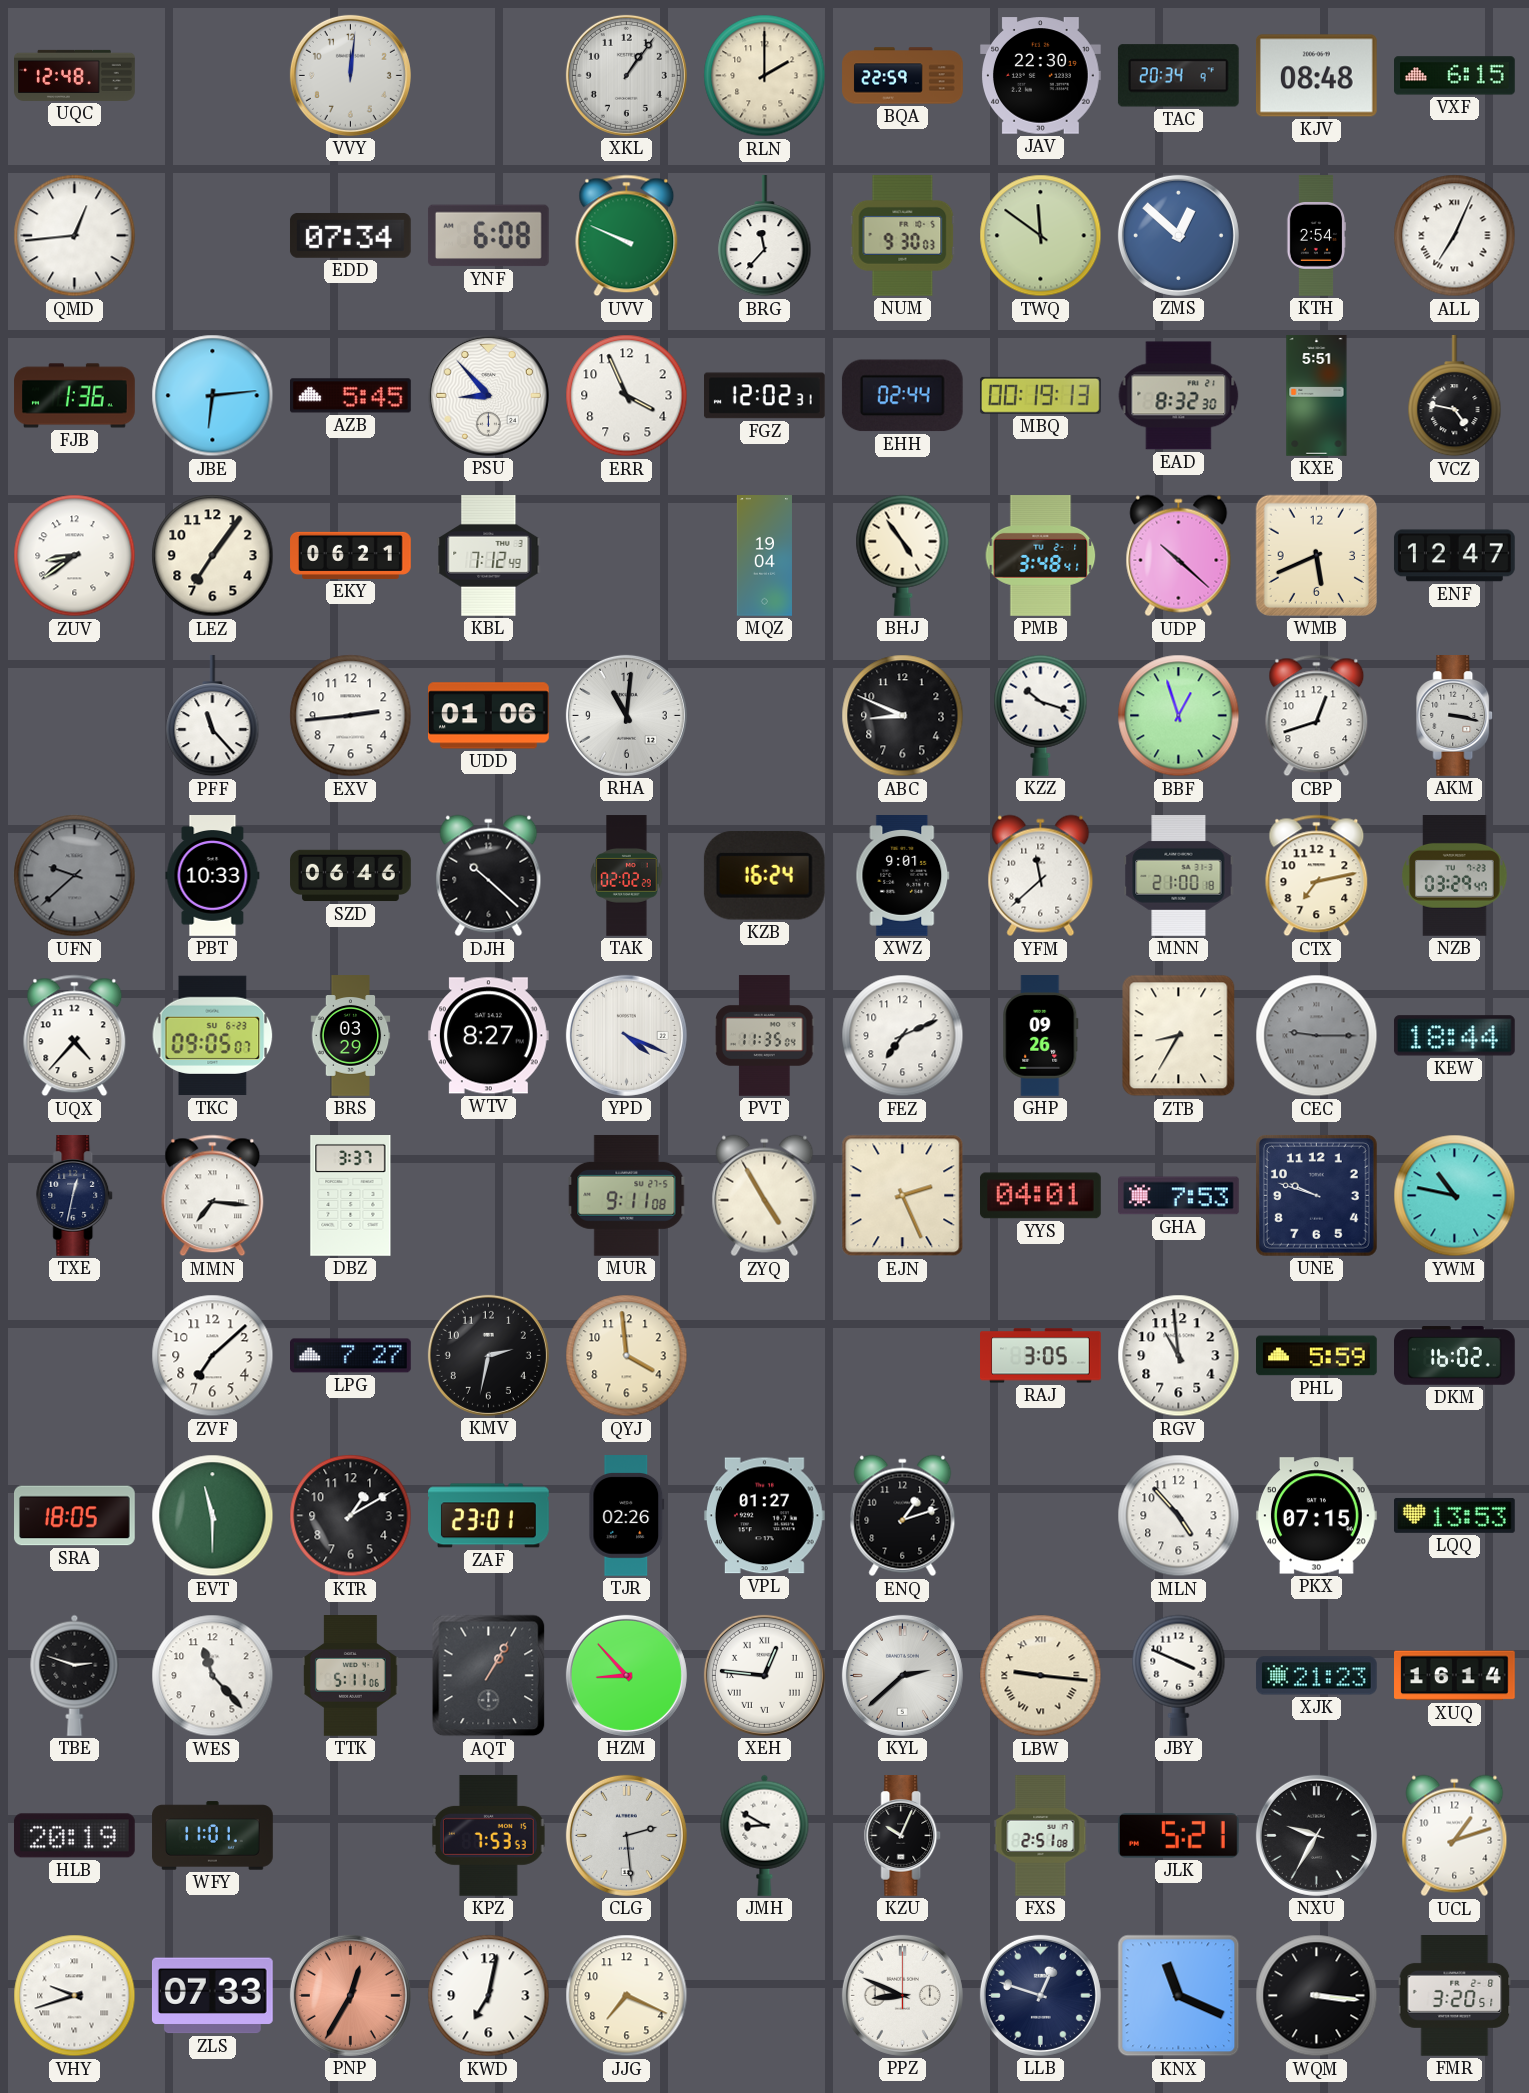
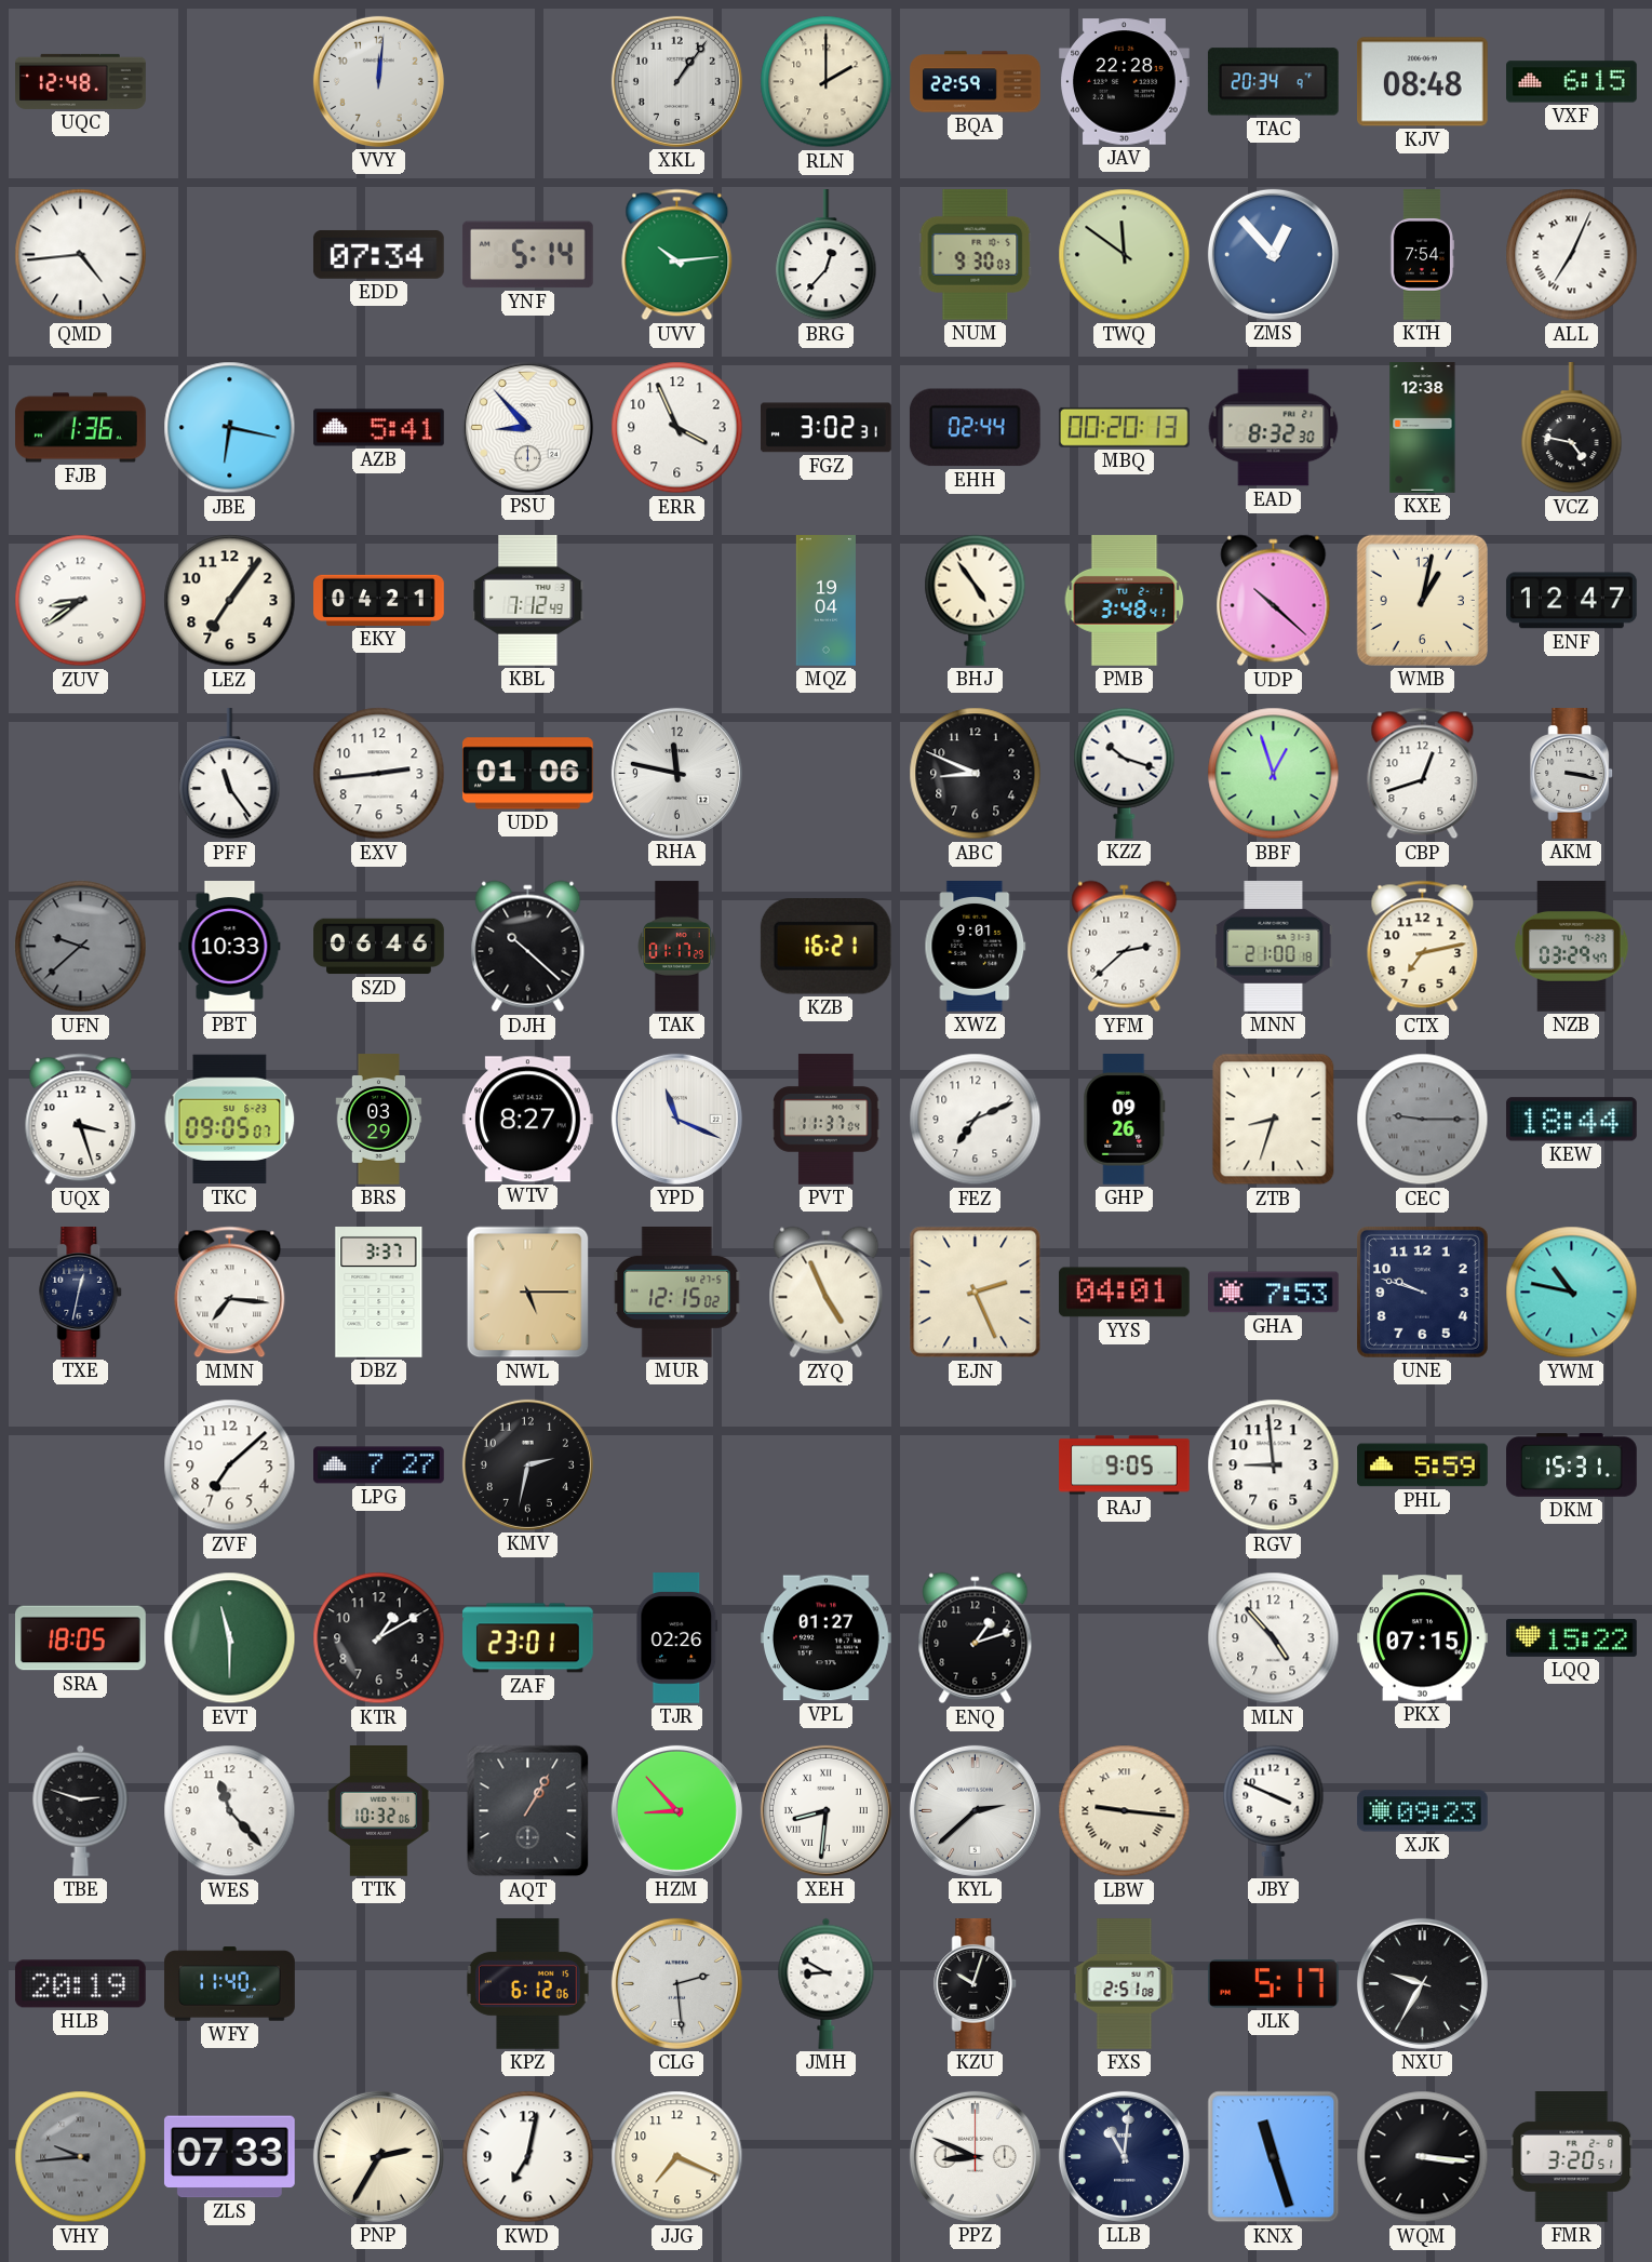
JAV: 22:30 -> 22:28
QMD: 12:44 -> 4:44
YNF: 6:08 -> 5:14
UVV: 9:49 -> 10:14
BRG: 11:37 -> 12:37
ZMS: 12:52 -> 12:53
KTH: 2:54 -> 7:54
JBE: 6:14 -> 6:17
AZB: 5:45 -> 5:41
FGZ: 12:02 -> 3:02
MBQ: 00:19 -> 00:20
KXE: 5:51 -> 12:38
EKY: 06:21 -> 04:21
WMB: 5:41 -> 1:02
PFF: 11:23 -> 11:24
RHA: 11:01 -> 11:47
TAK: 02:02 -> 01:17
KZB: 16:24 -> 16:21
YFM: 11:38 -> 2:38
UQX: 4:37 -> 3:27
YPD: 4:19 -> 11:19
PVT: 11:35 -> 11:37
ZTB: 8:35 -> 8:33
NWL: none -> 5:15
MUR: 9:11 -> 12:15
ZYQ: 4:55 -> 4:56
QYJ: 3:59 -> none
RAJ: 3:05 -> 9:05
RGV: 10:59 -> 8:59
DKM: 16:02 -> 15:31
LQQ: 13:53 -> 15:22
TTK: 5:11 -> 10:32
XEH: 12:46 -> 8:31
XJK: 21:23 -> 09:23
XUQ: 16:14 -> none
WFY: 11:01 -> 11:40
KPZ: 7:53 -> 6:12
KZU: 10:04 -> 10:03
JLK: 5:21 -> 5:17
UCL: 1:12 -> none
VHY: 9:42 -> 9:44
VHY dial: white -> grey
PNP: 12:35 -> 2:35
PNP dial: salmon -> cream
LLB: 12:48 -> 11:01
KNX: 11:19 -> 11:27
